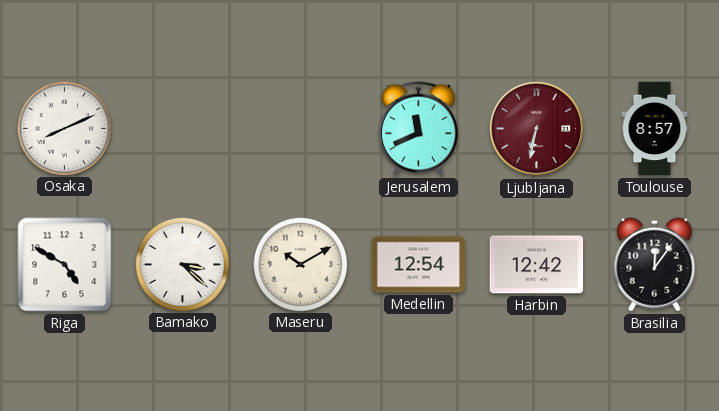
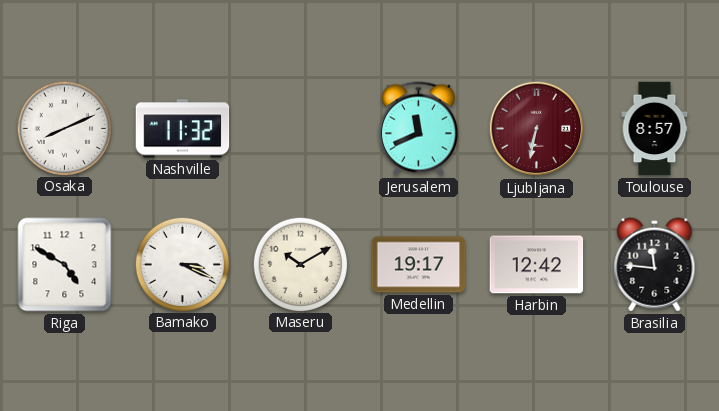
Nashville: none -> 11:32
Bamako: 3:22 -> 3:19
Medellin: 12:54 -> 19:17
Brasilia: 12:06 -> 11:46
